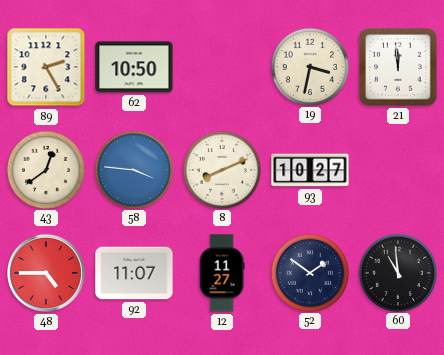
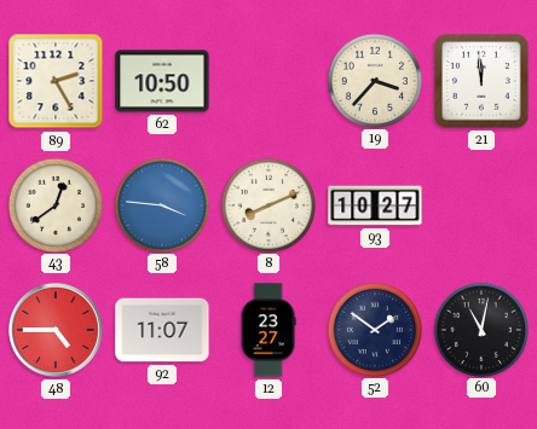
19: 3:32 -> 3:37
12: 11:27 -> 23:27
60: 10:59 -> 11:02
